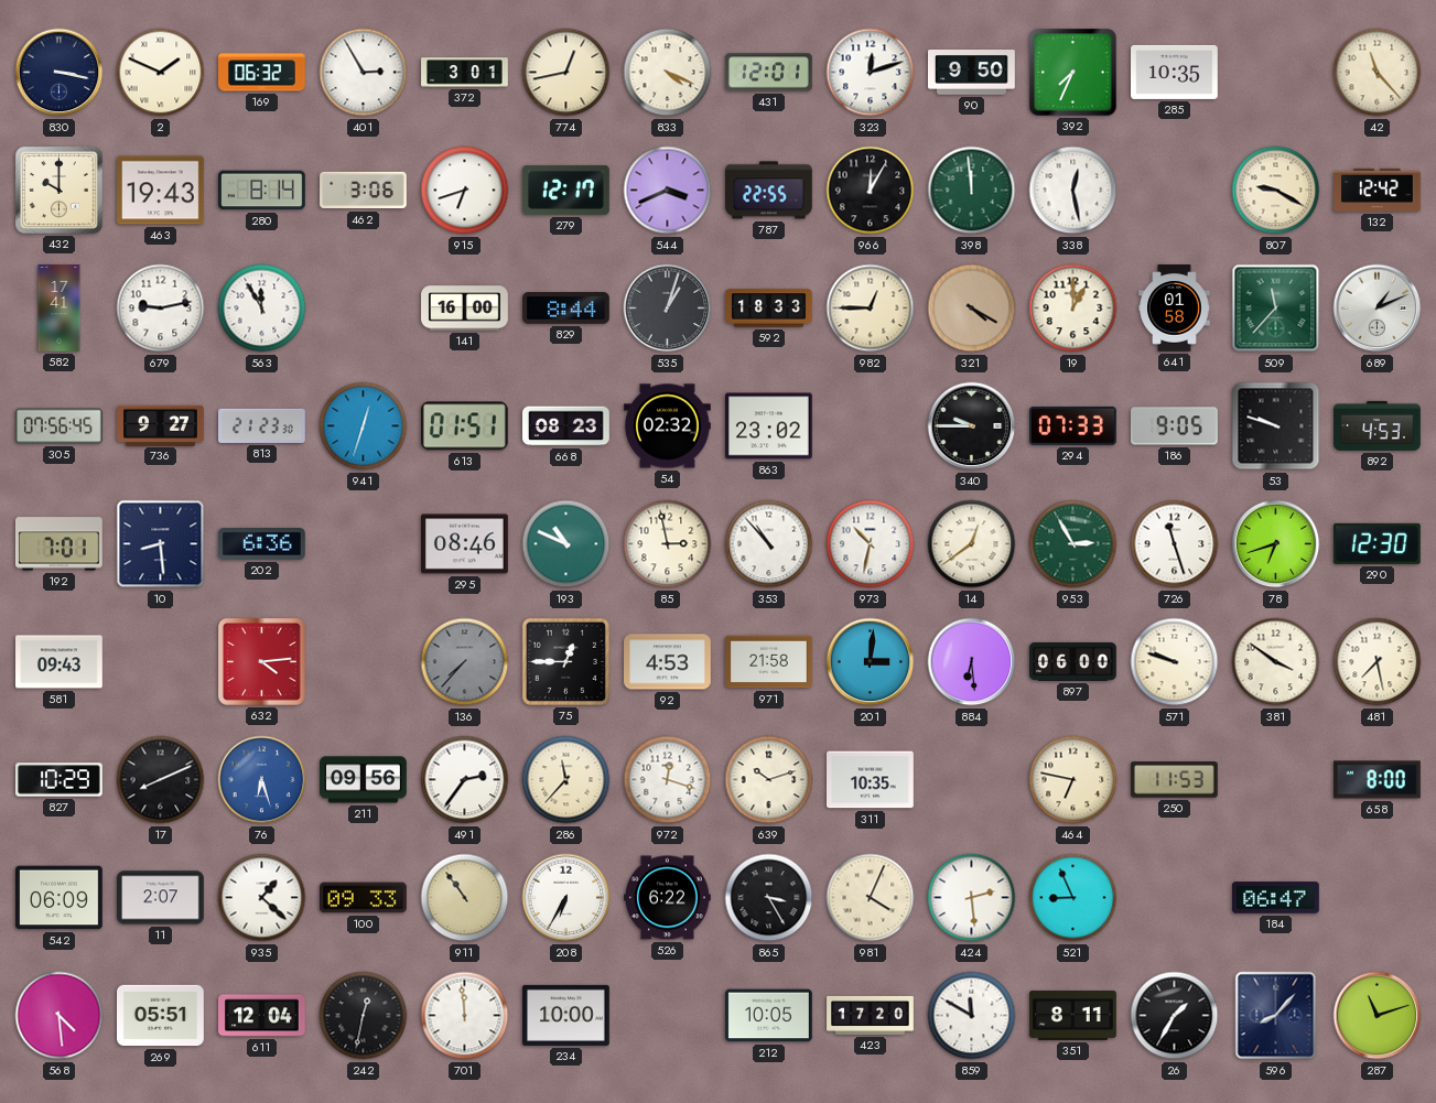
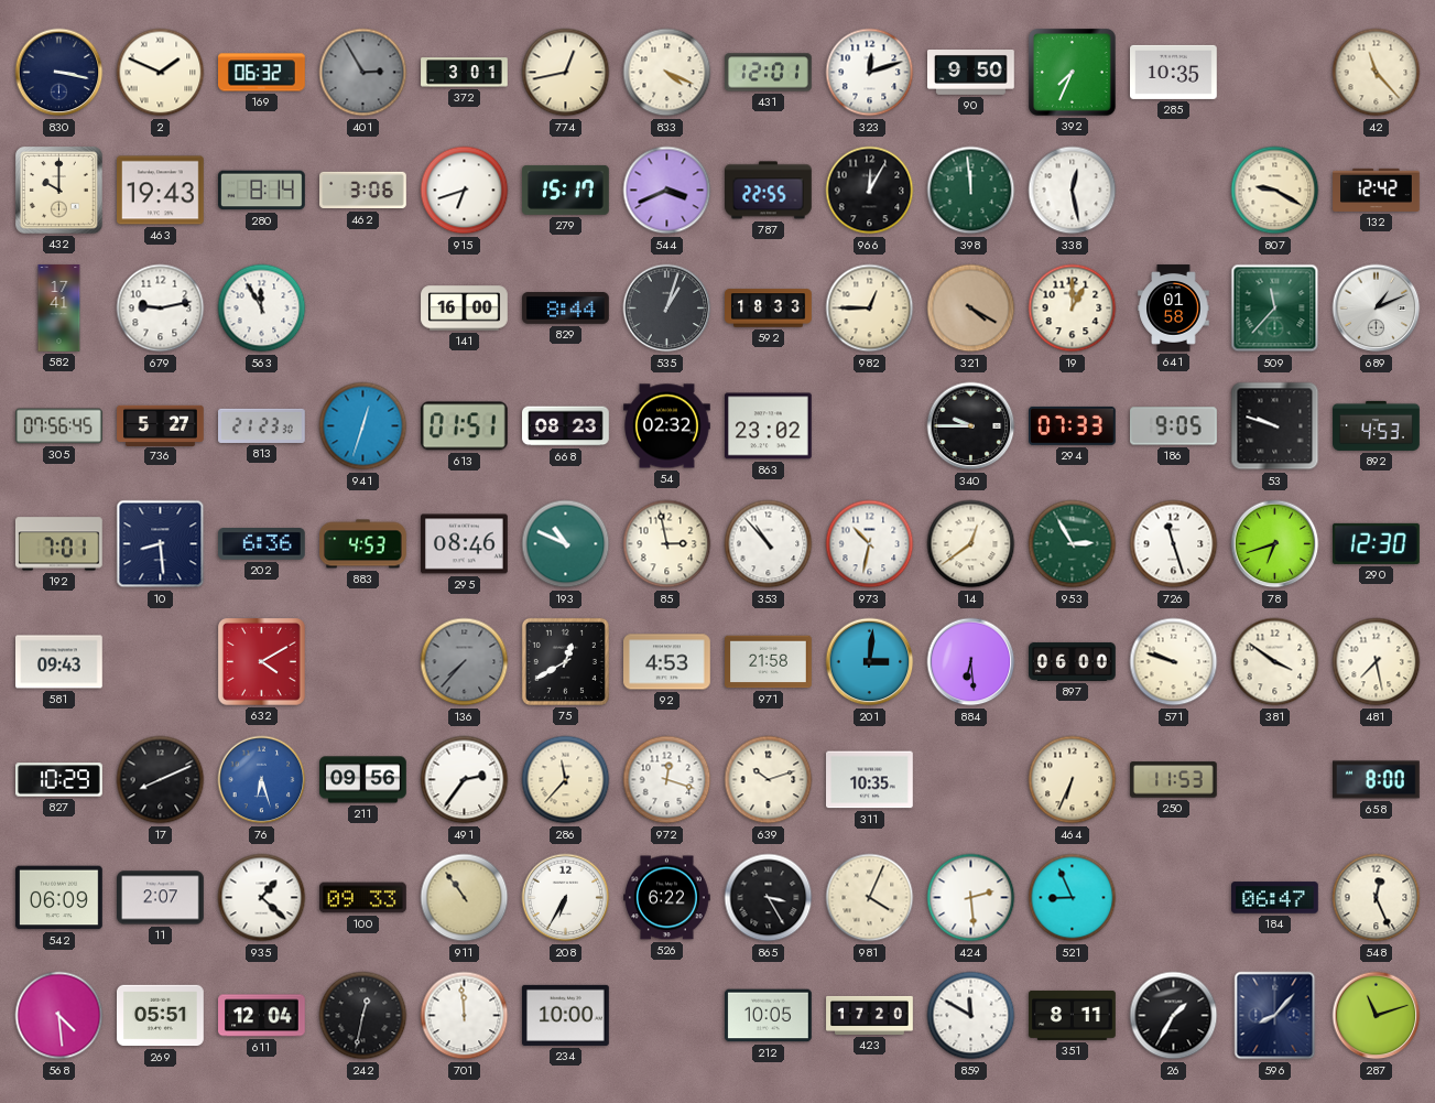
401 dial: white -> grey
279: 12:17 -> 15:17
736: 9:27 -> 5:27
883: none -> 4:53
632: 4:14 -> 4:10
75: 12:45 -> 12:40
464: 6:47 -> 6:34
548: none -> 12:26
